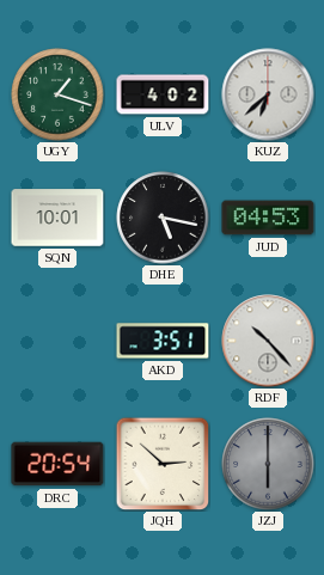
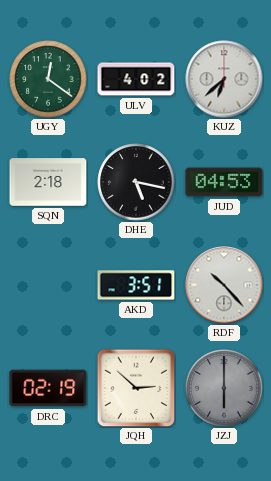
UGY: 1:18 -> 12:21
SQN: 10:01 -> 2:18
DRC: 20:54 -> 02:19
